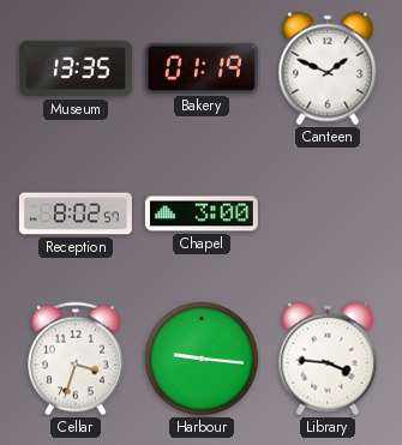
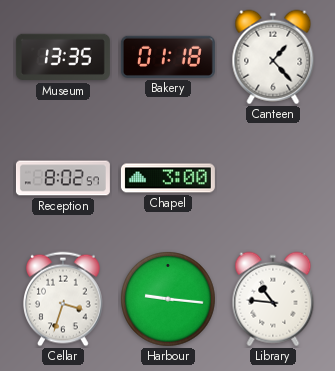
Bakery: 01:19 -> 01:18
Canteen: 1:49 -> 1:23
Library: 3:46 -> 10:46
